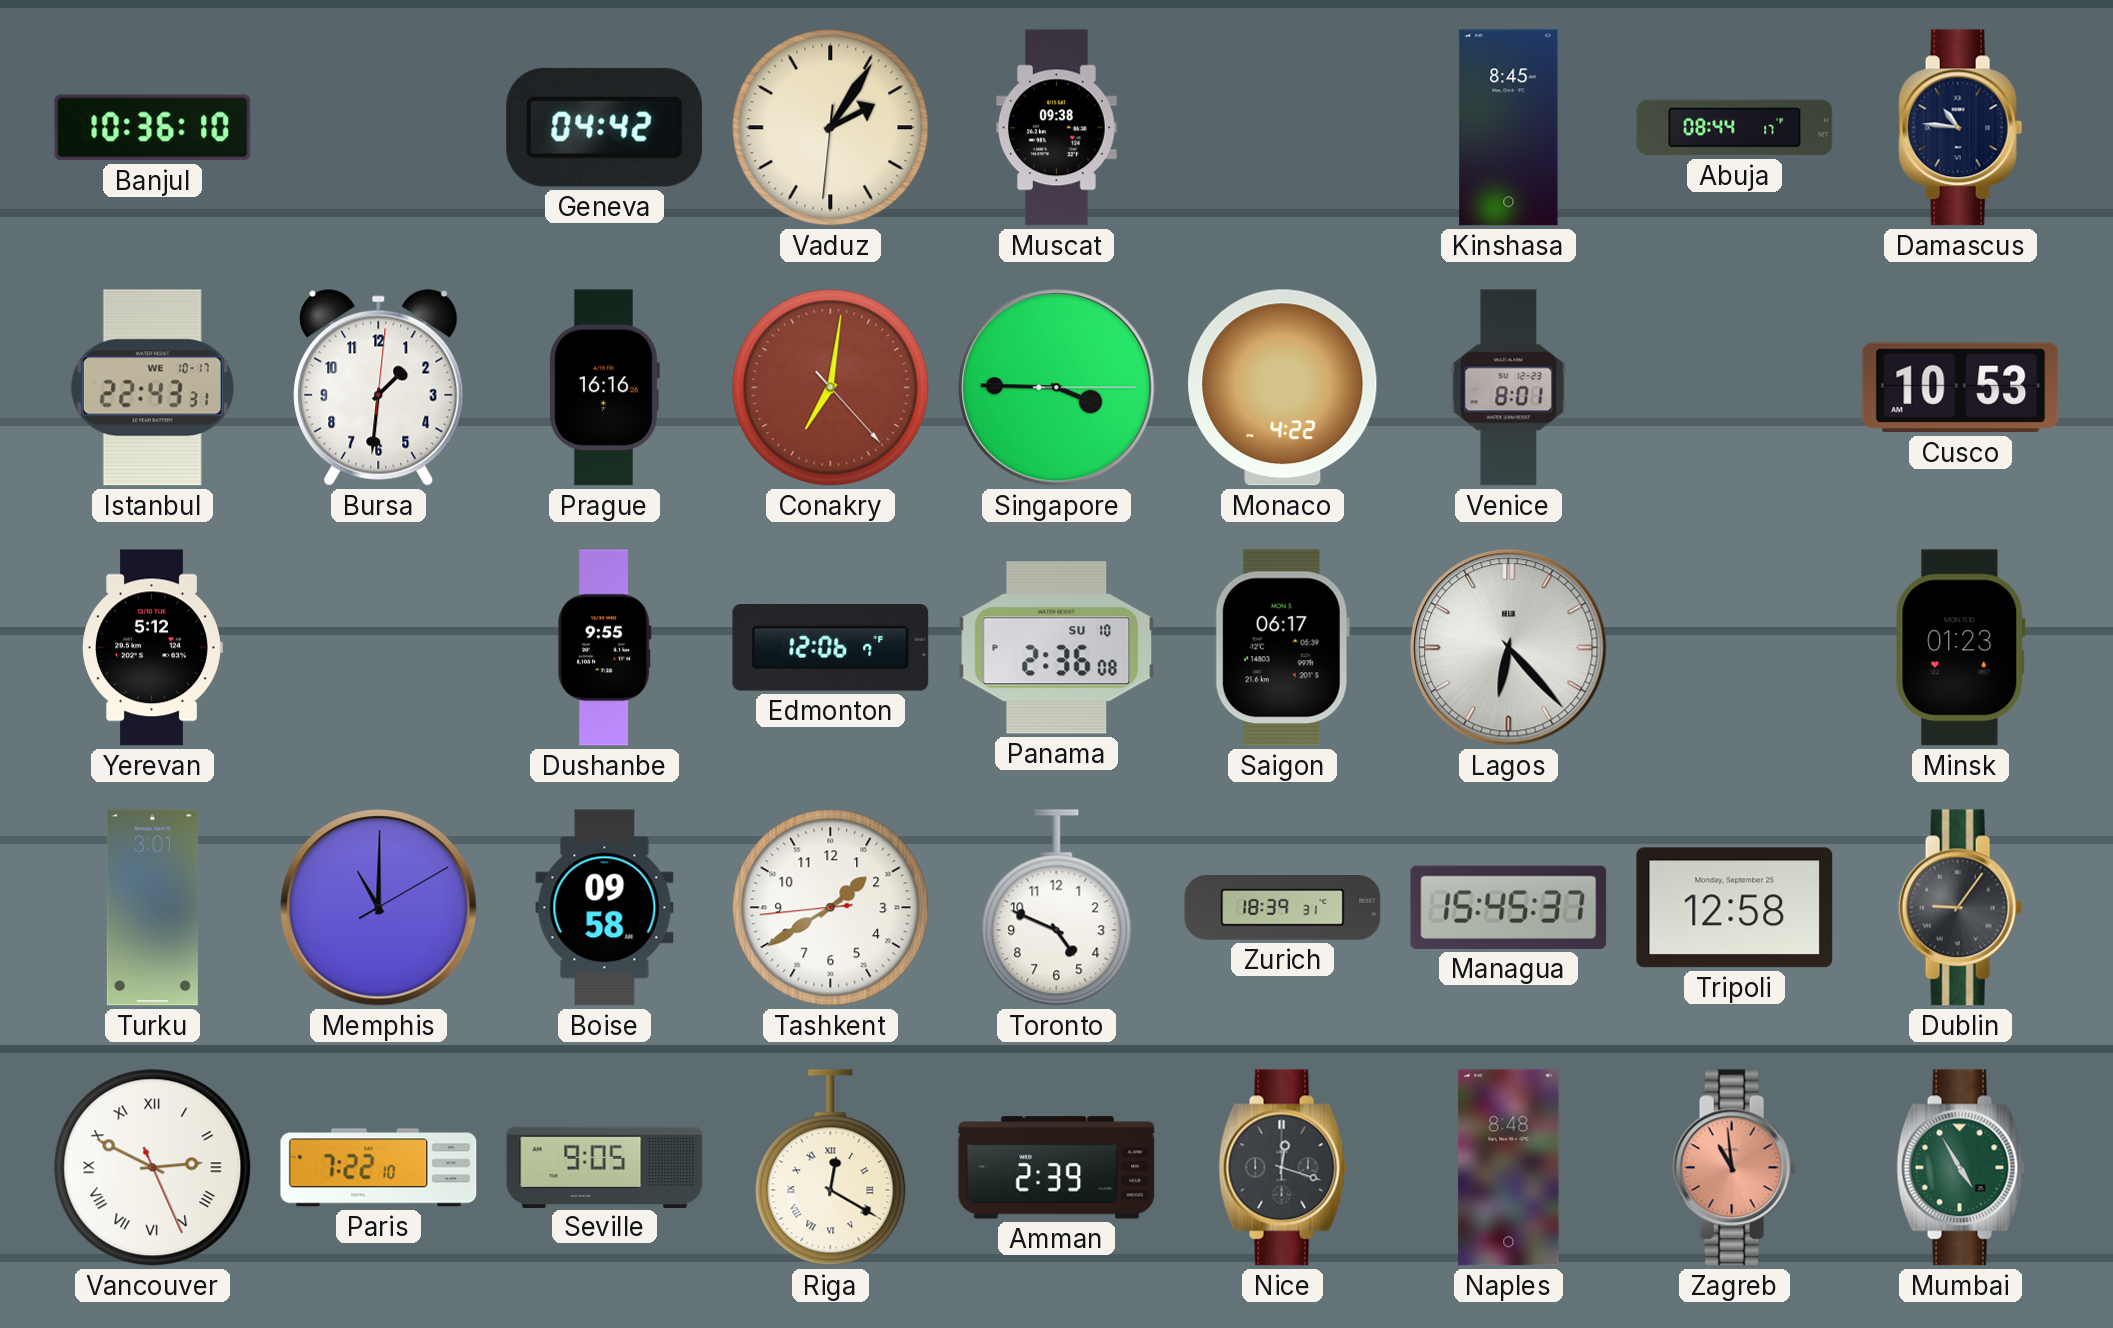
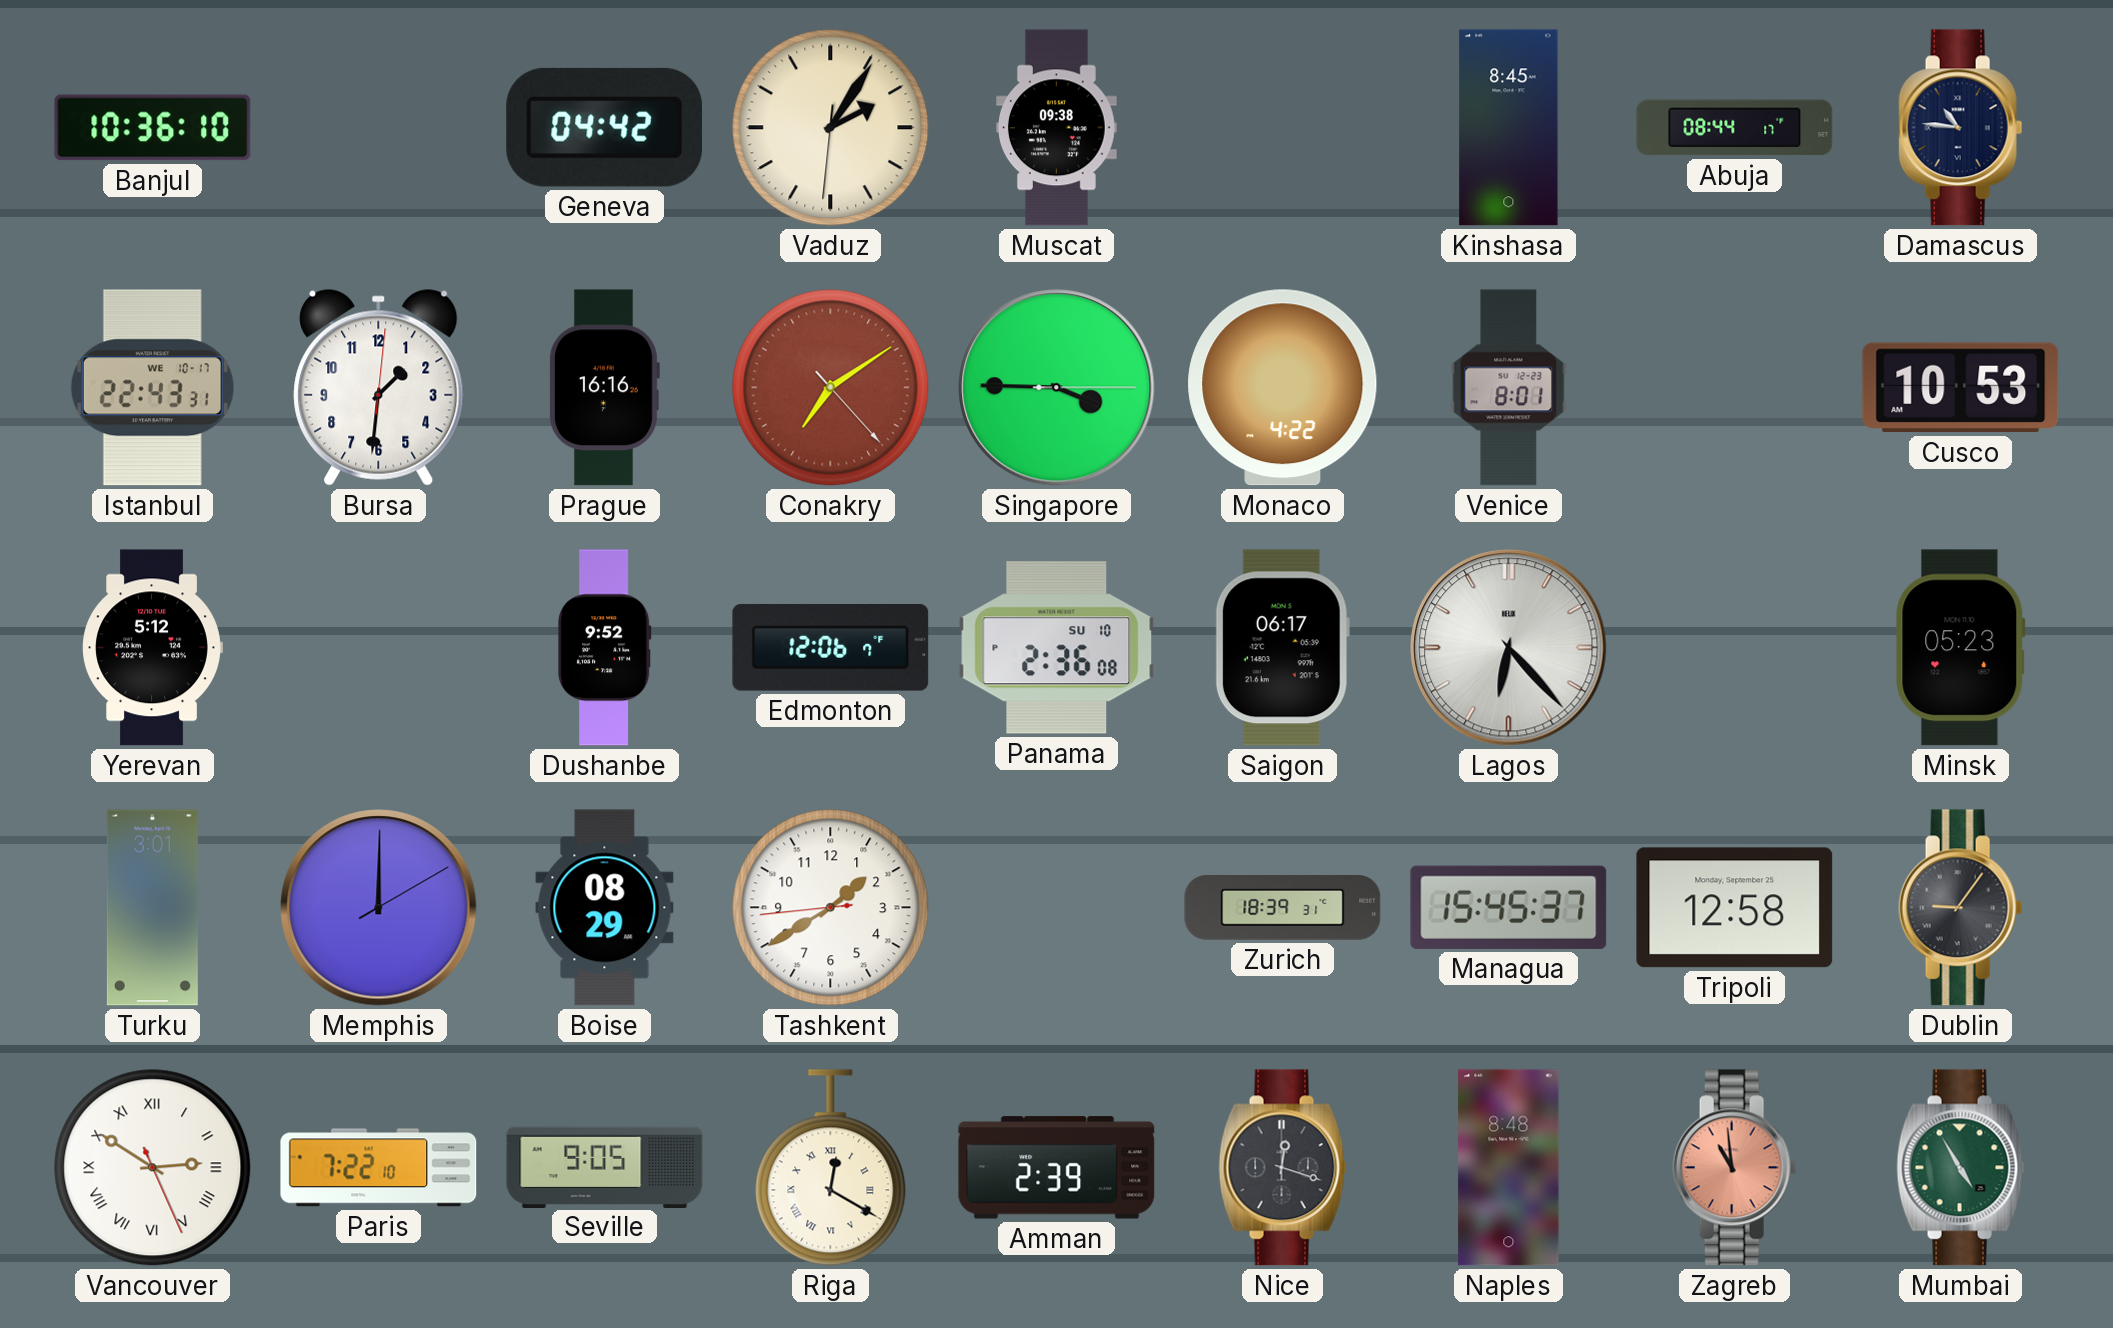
Conakry: 7:01 -> 7:09
Dushanbe: 9:55 -> 9:52
Minsk: 01:23 -> 05:23
Memphis: 11:00 -> 12:00
Boise: 09:58 -> 08:29
Toronto: 4:49 -> none
Vancouver: 2:49 -> 2:50
